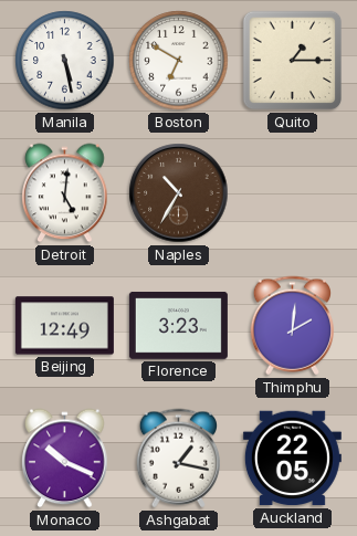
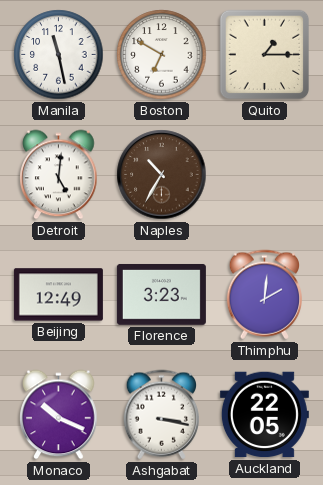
Manila: 5:28 -> 11:28
Ashgabat: 1:17 -> 3:17
